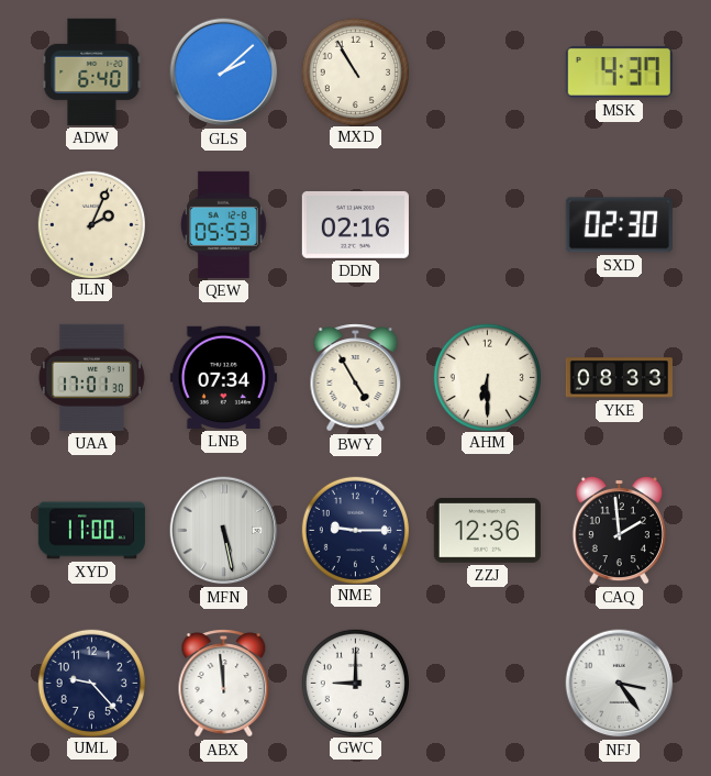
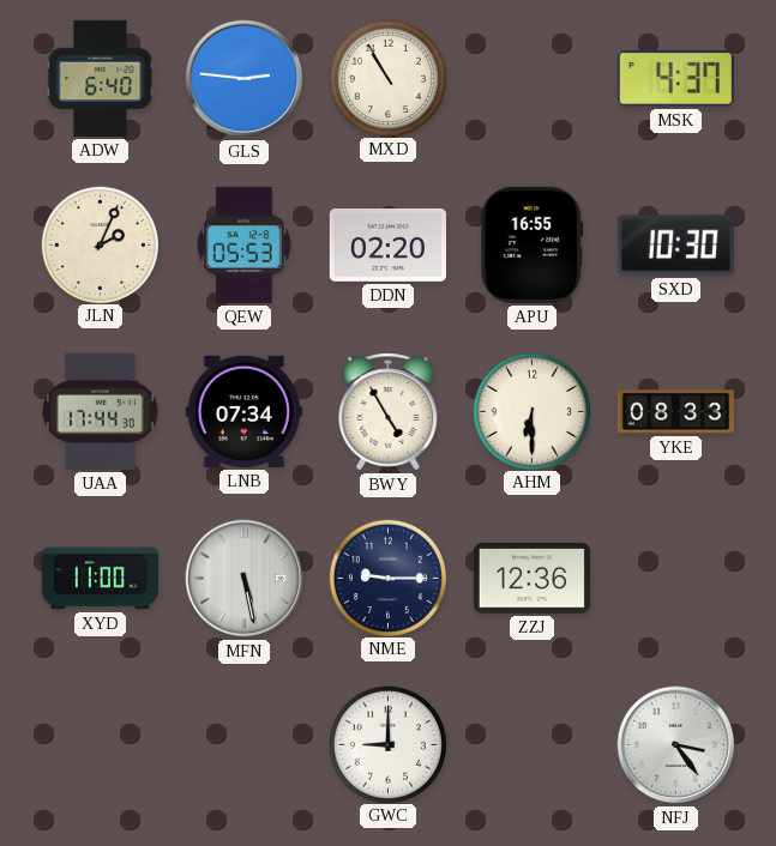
GLS: 2:08 -> 2:46
DDN: 02:16 -> 02:20
APU: none -> 16:55
SXD: 02:30 -> 10:30
UAA: 17:01 -> 17:44
CAQ: 1:59 -> none
UML: 9:23 -> none
ABX: 11:59 -> none
